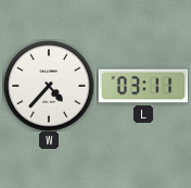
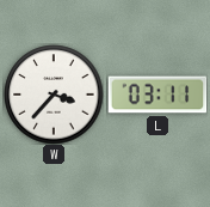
W: 4:37 -> 3:37
